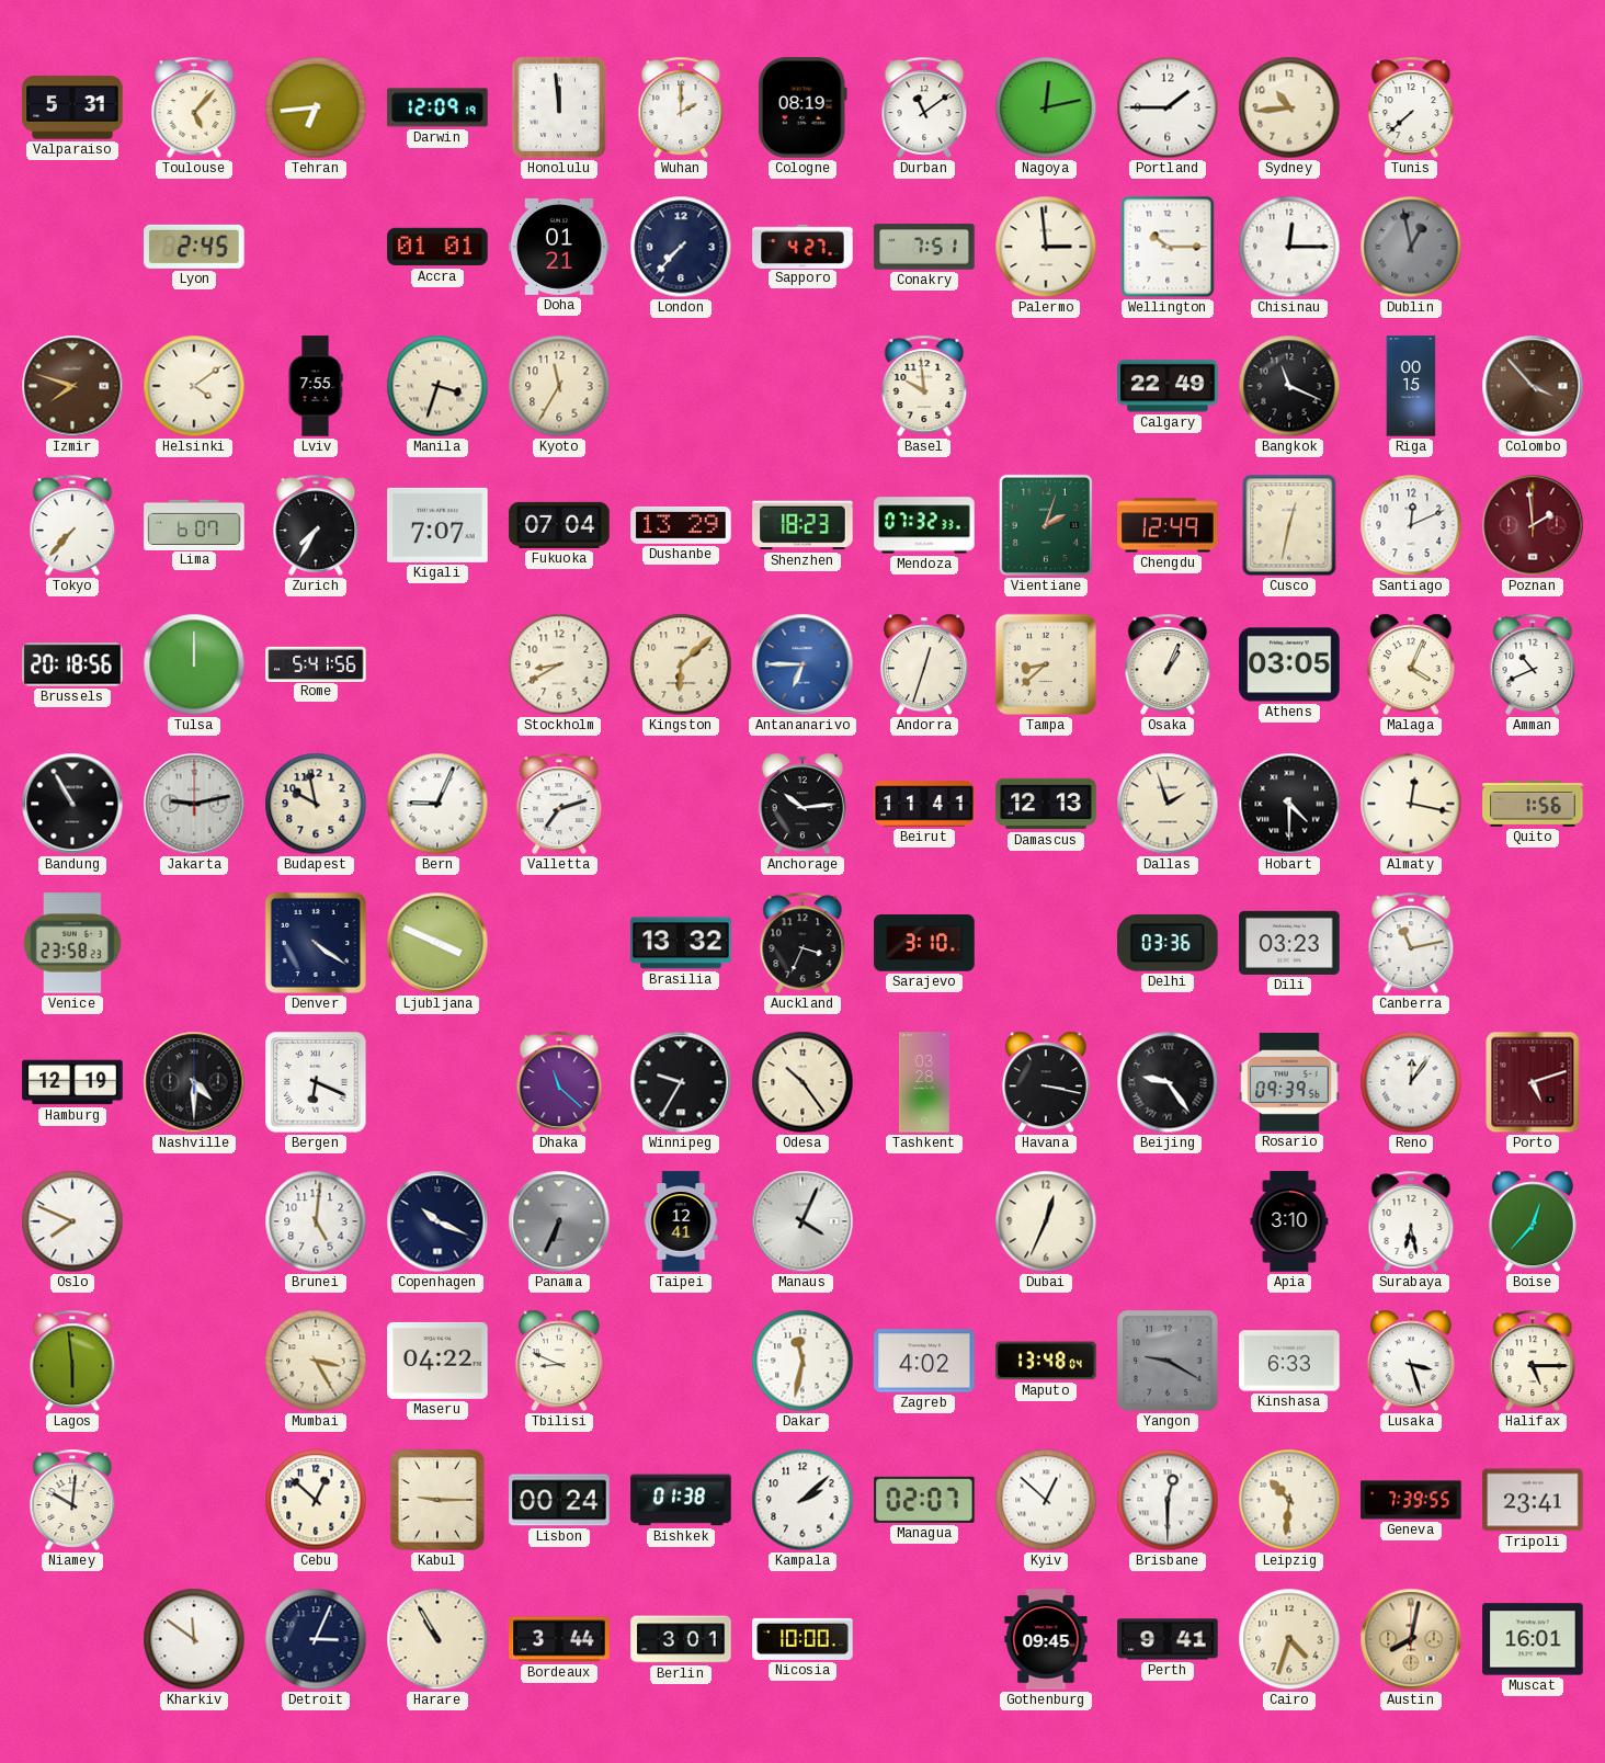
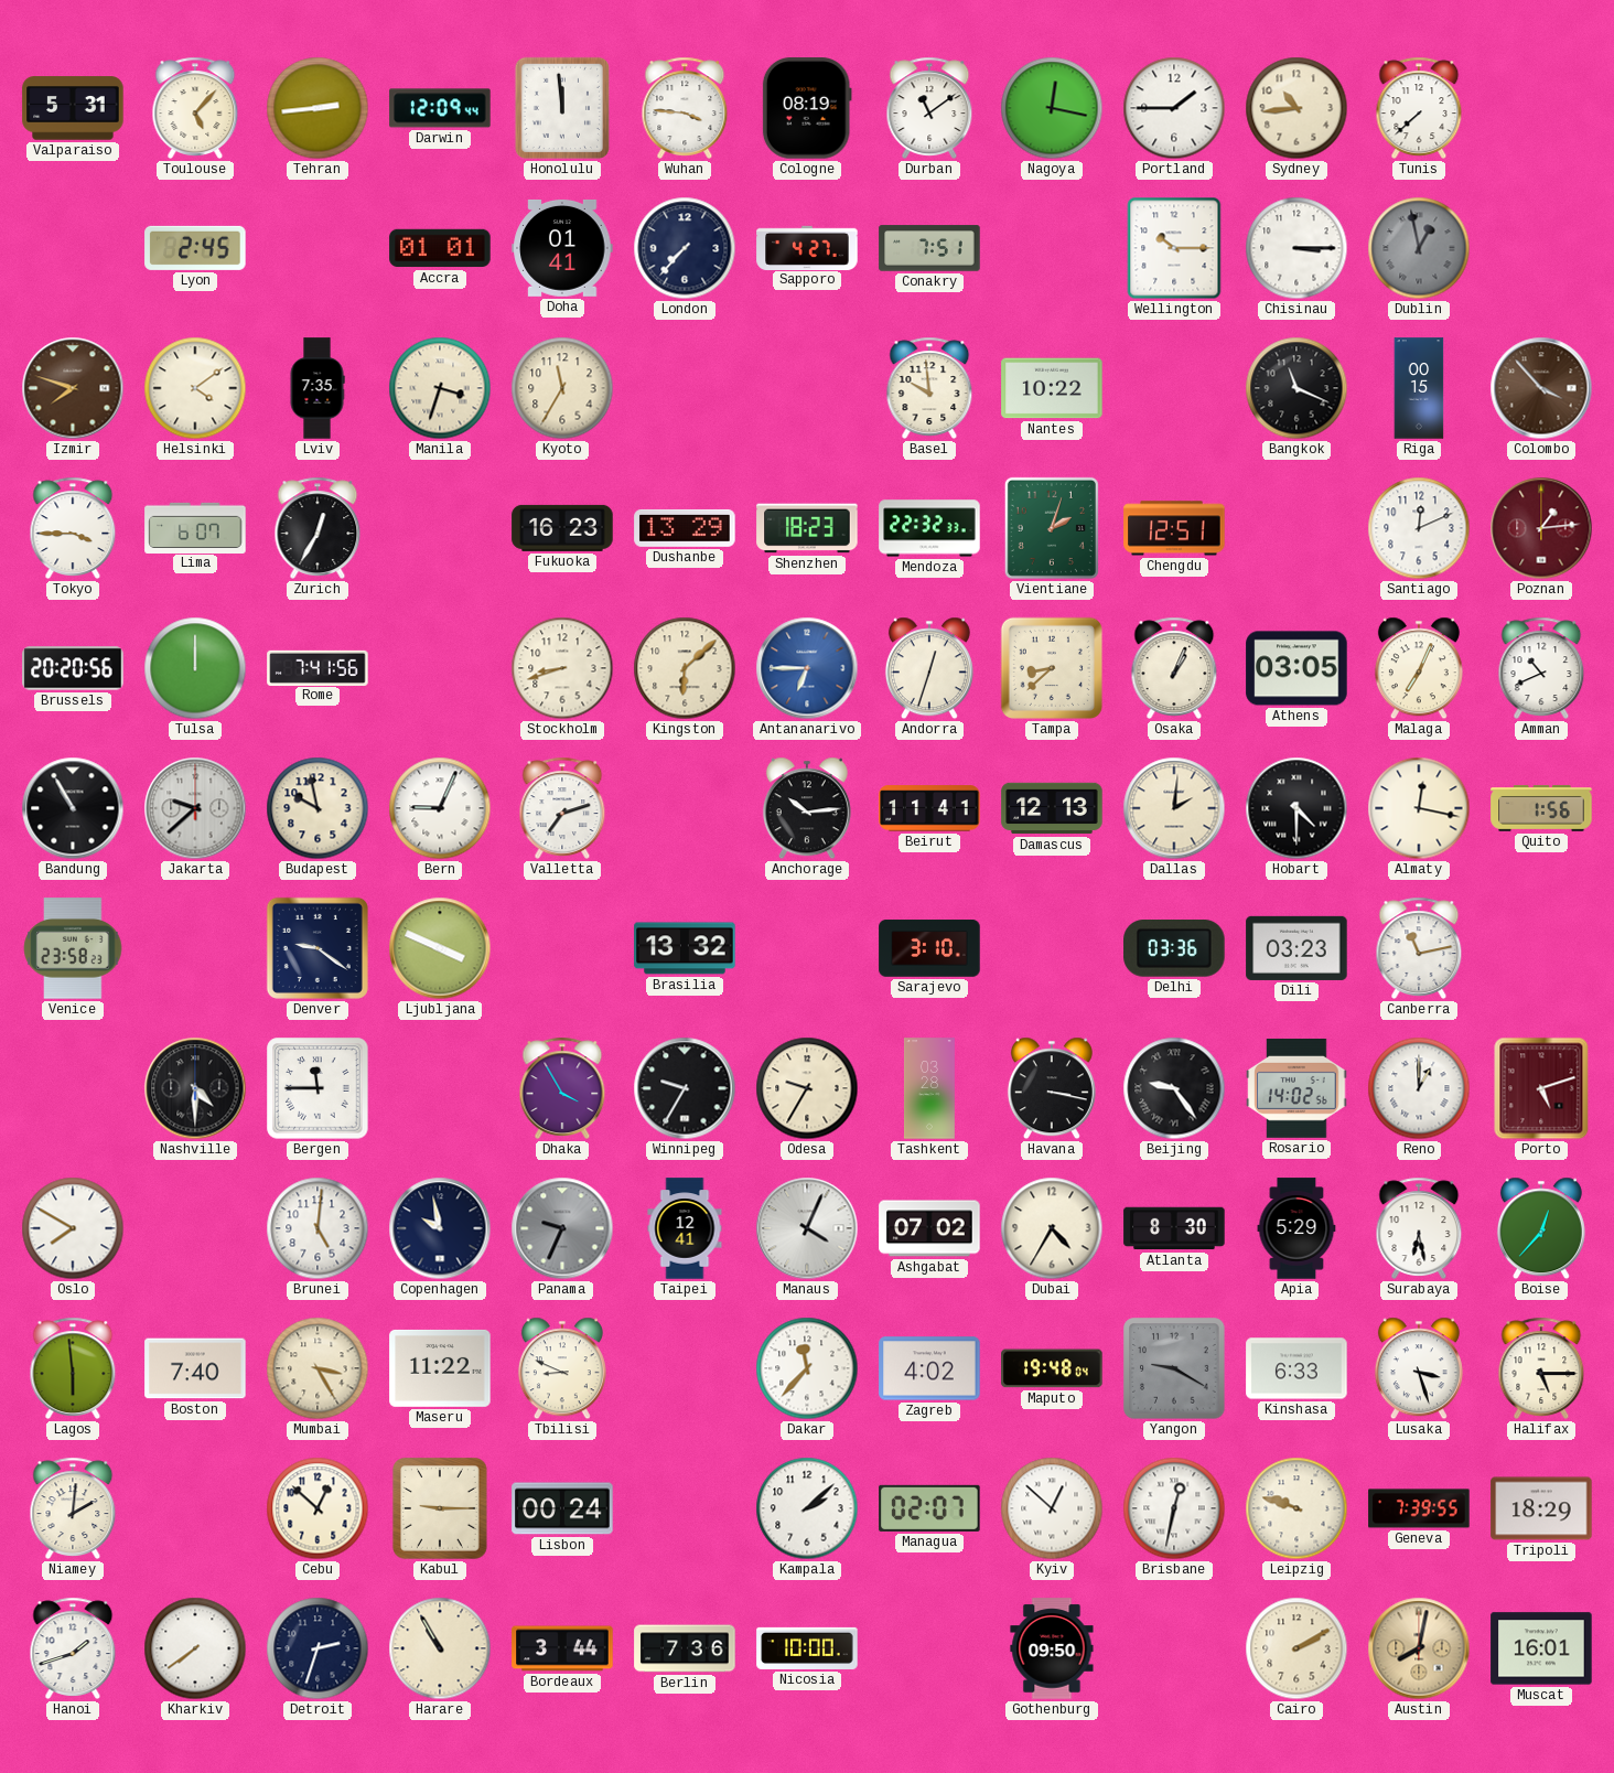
Tehran: 6:44 -> 2:44
Darwin: 12:09:19 -> 12:09:44
Wuhan: 2:00 -> 3:46
Nagoya: 12:13 -> 12:17
Doha: 01:21 -> 01:41
Palermo: 2:59 -> none
Chisinau: 12:15 -> 3:15
Lviv: 7:55 -> 7:35
Nantes: none -> 10:22
Calgary: 22:49 -> none
Tokyo: 7:37 -> 3:45
Zurich: 7:35 -> 12:35
Kigali: 7:07 -> none
Fukuoka: 07:04 -> 16:23
Mendoza: 07:32 -> 22:32
Chengdu: 12:49 -> 12:51
Cusco: 12:32 -> none
Poznan: 1:59 -> 1:14
Brussels: 20:18 -> 20:20
Rome: 5:41 -> 7:41
Stockholm: 8:40 -> 8:42
Malaga: 4:04 -> 7:04
Jakarta: 9:13 -> 9:38
Dallas: 1:57 -> 2:01
Denver: 4:21 -> 9:21
Auckland: 3:34 -> none
Hamburg: 12:19 -> none
Bergen: 6:19 -> 11:45
Dhaka: 11:22 -> 3:55
Odesa: 10:24 -> 9:35
Rosario: 09:39 -> 14:02
Reno: 12:06 -> 1:00
Oslo: 7:49 -> 7:50
Copenhagen: 10:19 -> 9:58
Panama: 6:34 -> 9:34
Ashgabat: none -> 07:02
Dubai: 12:34 -> 4:35
Atlanta: none -> 8:30
Apia: 3:10 -> 5:29
Boston: none -> 7:40
Maseru: 04:22 -> 11:22
Dakar: 11:32 -> 11:37
Maputo: 13:48 -> 19:48
Niamey: 10:01 -> 2:01
Bishkek: 01:38 -> none
Brisbane: 12:30 -> 12:32
Leipzig: 10:31 -> 9:48
Tripoli: 23:41 -> 18:29
Hanoi: none -> 1:42
Kharkiv: 11:51 -> 7:39
Detroit: 3:04 -> 2:33
Berlin: 3:01 -> 7:36
Gothenburg: 09:45 -> 09:50
Perth: 9:41 -> none
Cairo: 4:33 -> 2:10
